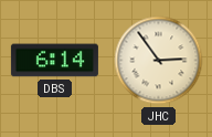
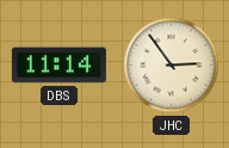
DBS: 6:14 -> 11:14
